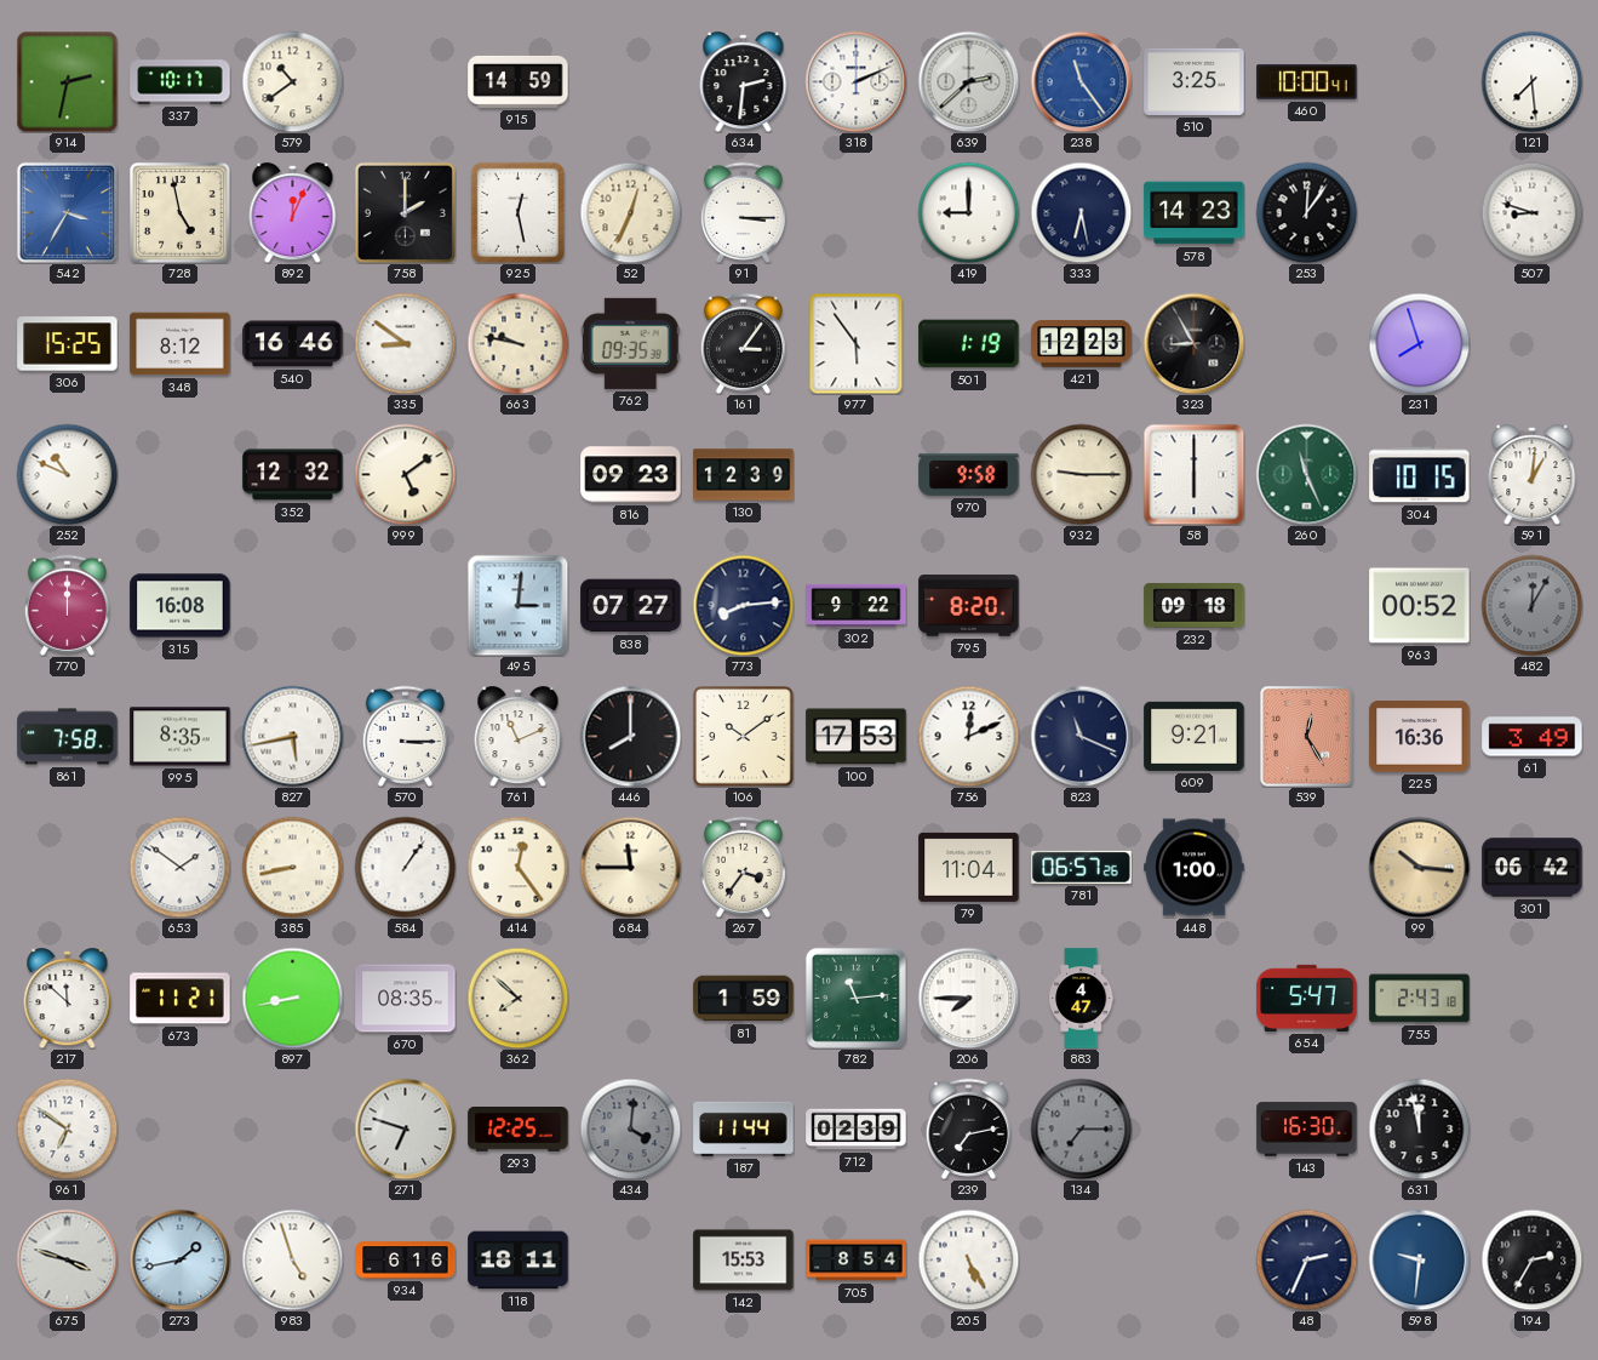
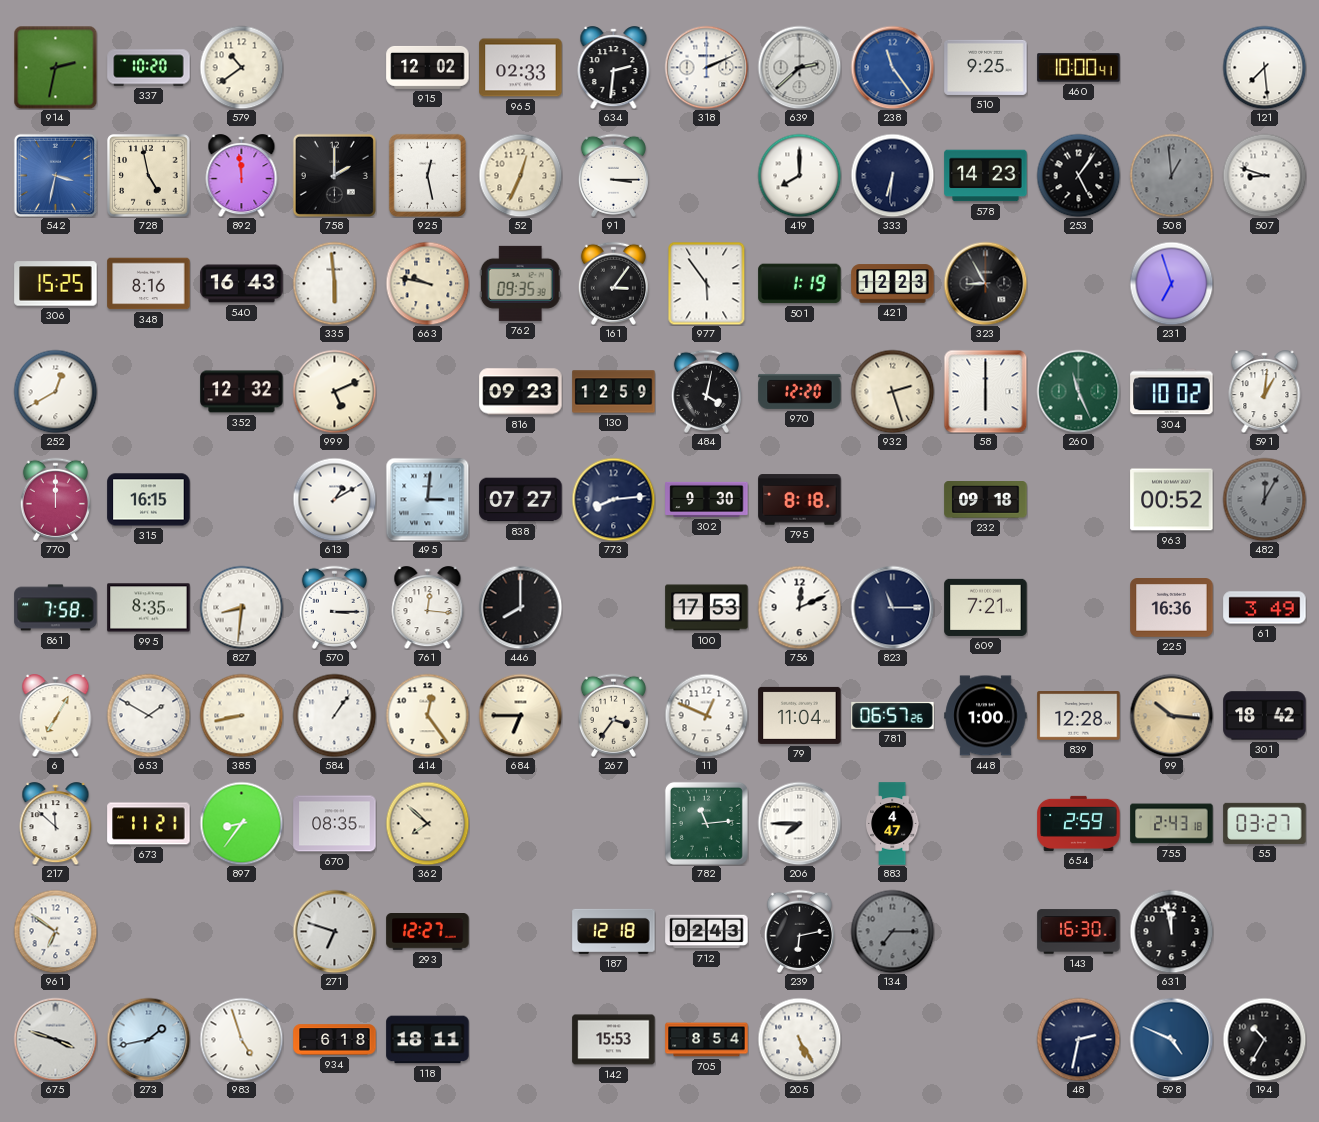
337: 10:17 -> 10:20
915: 14:59 -> 12:02
965: none -> 02:33
510: 3:25 -> 9:25
542: 3:35 -> 3:32
892: 12:04 -> 11:59
419: 9:00 -> 8:00
333: 6:28 -> 6:31
253: 12:06 -> 5:06
508: none -> 12:59
348: 8:12 -> 8:16
540: 16:46 -> 16:43
335: 8:51 -> 5:59
231: 7:57 -> 6:57
252: 10:49 -> 12:40
999: 5:09 -> 5:11
130: 12:39 -> 12:59
484: none -> 4:02
970: 9:58 -> 12:20
932: 9:15 -> 2:27
304: 10:15 -> 10:02
315: 16:08 -> 16:15
613: none -> 1:10
302: 9:22 -> 9:30
795: 8:20 -> 8:18
827: 5:43 -> 8:31
761: 11:11 -> 12:16
106: 10:09 -> none
823: 11:19 -> 11:15
609: 9:21 -> 7:21
539: 12:25 -> none
6: none -> 7:05
653: 1:51 -> 1:50
684: 11:45 -> 6:45
11: none -> 12:49
839: none -> 12:28
301: 06:42 -> 18:42
897: 8:43 -> 8:36
81: 1:59 -> none
654: 5:47 -> 2:59
55: none -> 03:27
293: 12:25 -> 12:27
434: 4:01 -> none
187: 11:44 -> 12:18
712: 02:39 -> 02:43
239: 7:13 -> 6:13
934: 6:16 -> 6:18
48: 2:34 -> 2:32
598: 9:31 -> 4:49
194: 2:35 -> 10:35
